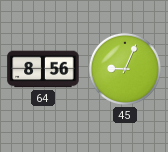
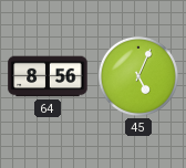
45: 9:04 -> 5:04
